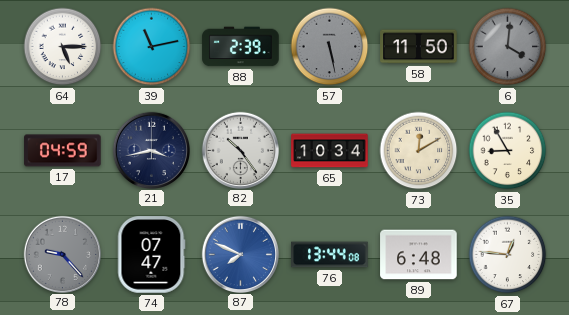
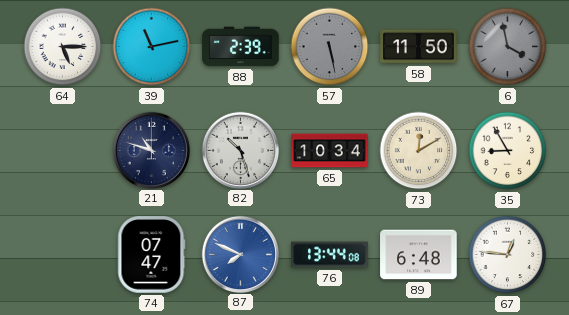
6: 4:01 -> 3:58
17: 04:59 -> none
21: 3:43 -> 10:48
82: 10:24 -> 10:27
78: 9:23 -> none
